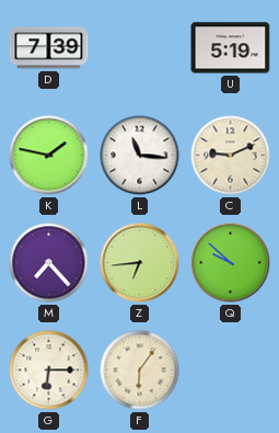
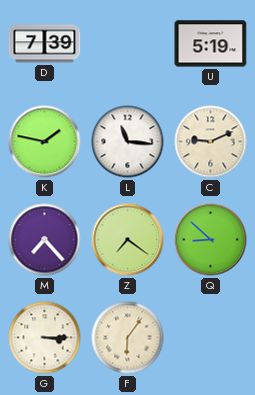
Z: 6:44 -> 7:21
Q: 9:52 -> 8:52
G: 6:15 -> 3:15
